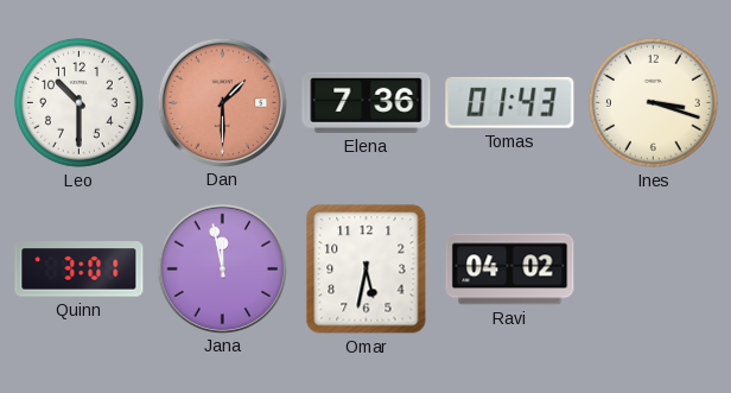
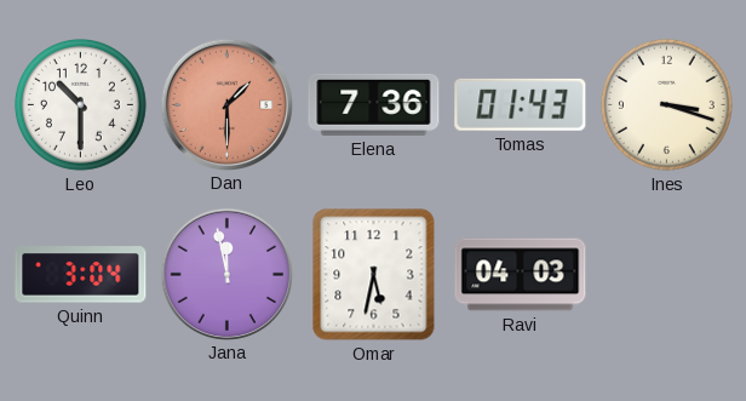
Quinn: 3:01 -> 3:04
Ravi: 04:02 -> 04:03
